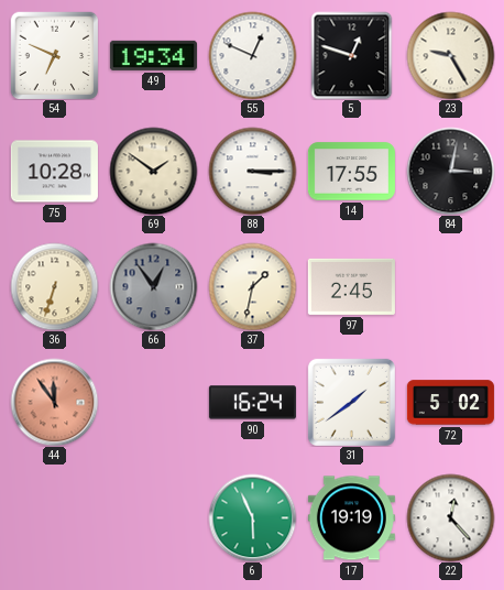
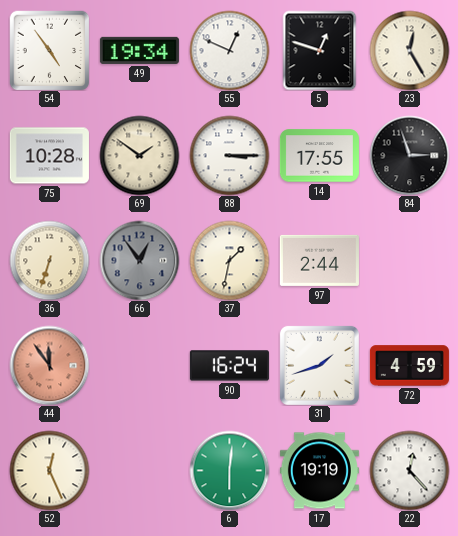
54: 6:49 -> 4:54
23: 9:25 -> 12:25
84: 3:02 -> 2:57
97: 2:45 -> 2:44
31: 1:39 -> 1:42
72: 5:02 -> 4:59
52: none -> 12:26
6: 5:56 -> 6:01
